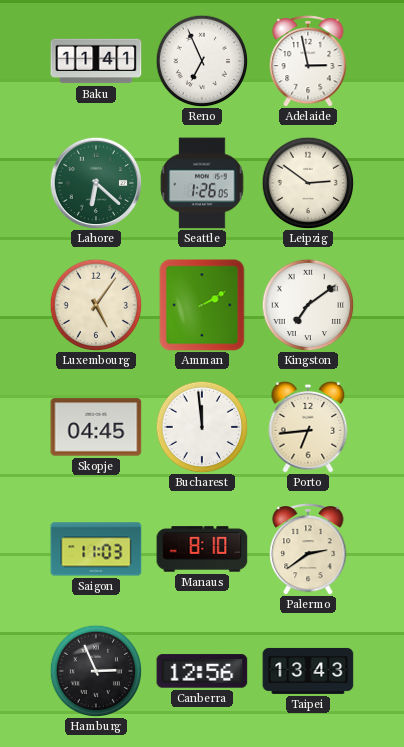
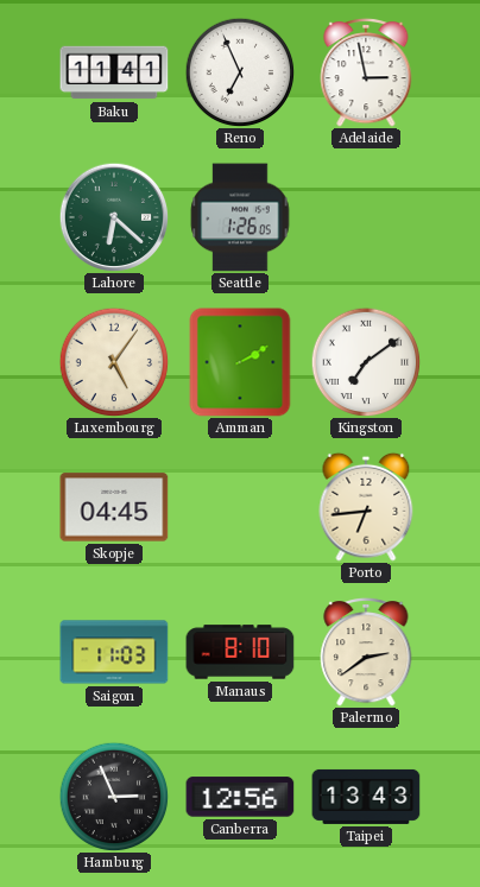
Leipzig: 2:51 -> none
Bucharest: 11:59 -> none
